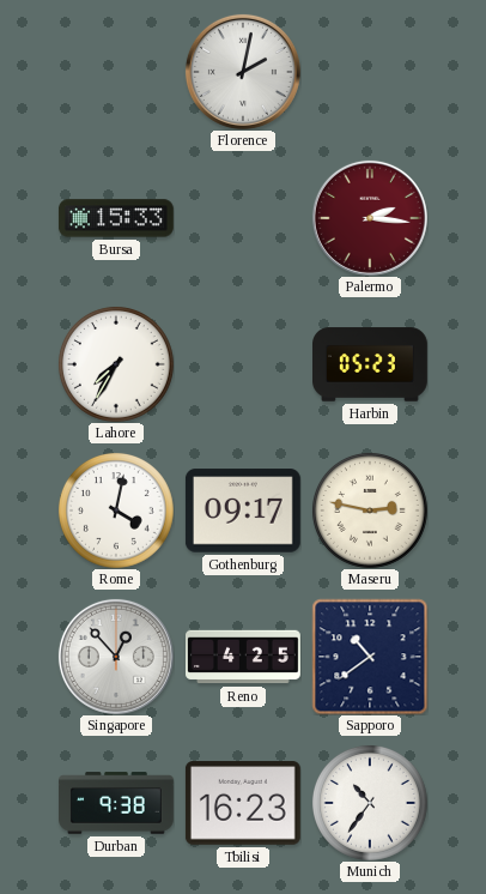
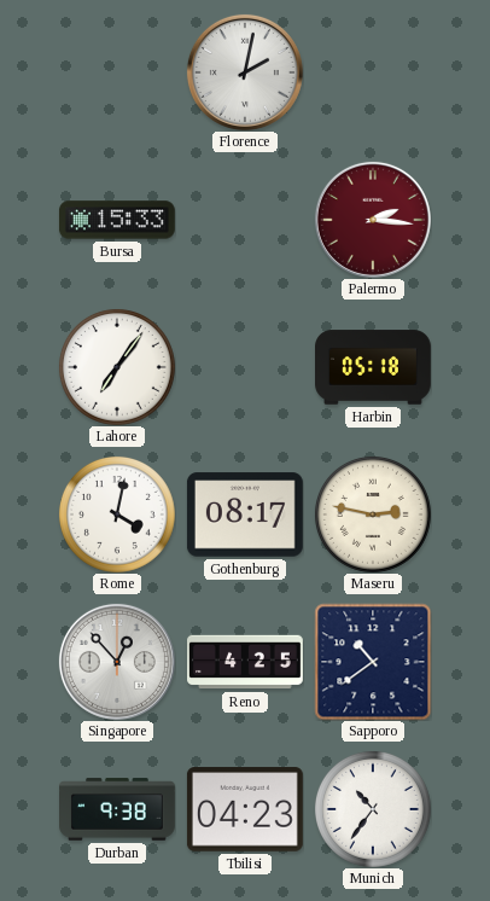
Lahore: 7:35 -> 7:06
Harbin: 05:23 -> 05:18
Gothenburg: 09:17 -> 08:17
Tbilisi: 16:23 -> 04:23
